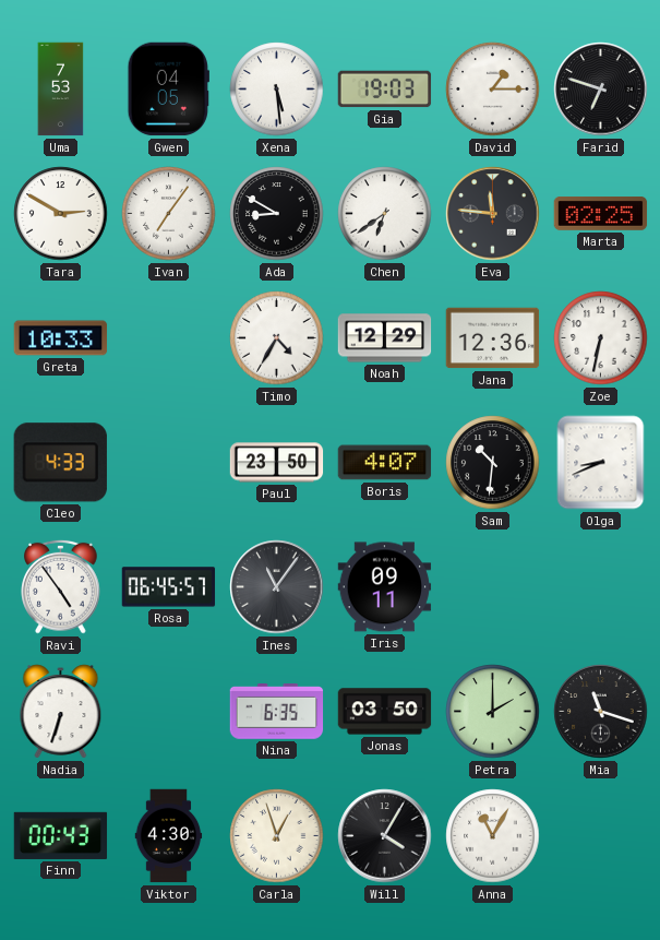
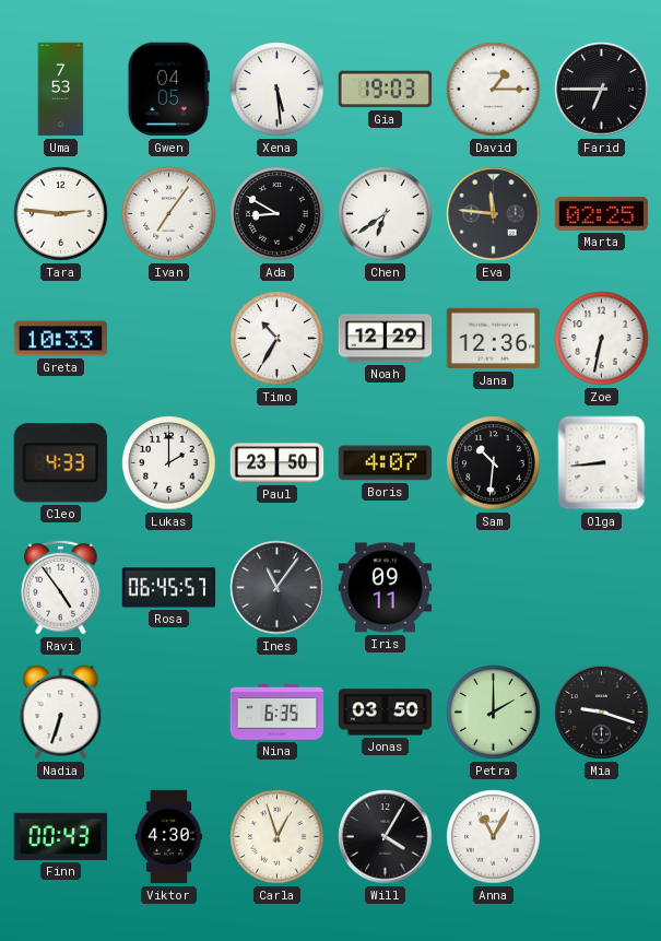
Farid: 6:48 -> 6:45
Tara: 2:50 -> 2:46
Timo: 4:35 -> 10:35
Lukas: none -> 2:00
Olga: 8:41 -> 8:44
Mia: 11:18 -> 9:18
